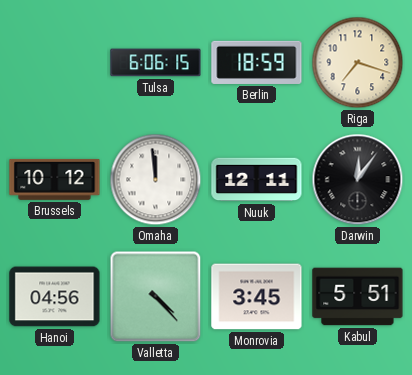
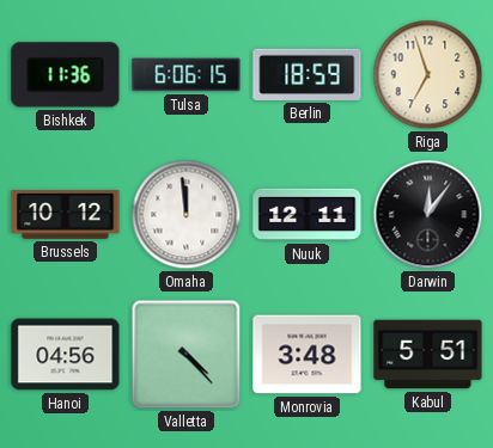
Bishkek: none -> 11:36
Riga: 7:18 -> 6:57
Monrovia: 3:45 -> 3:48
